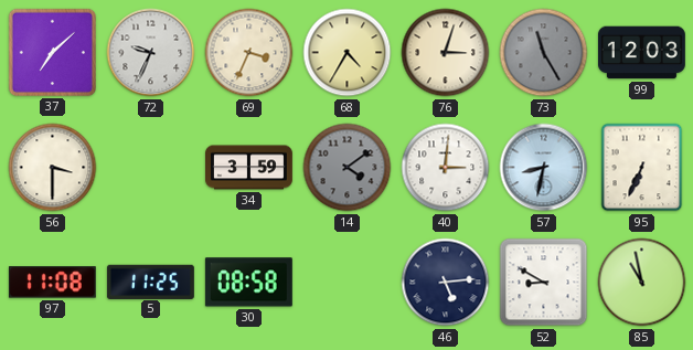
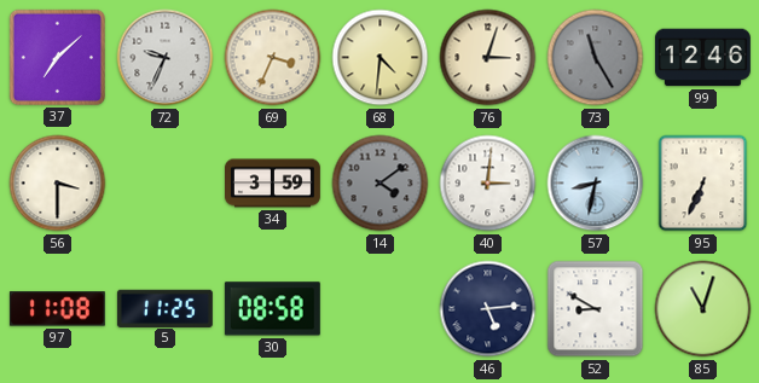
68: 4:35 -> 4:31
99: 12:03 -> 12:46
85: 10:58 -> 11:03
